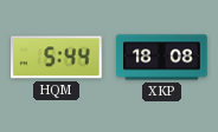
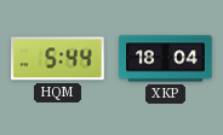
XKP: 18:08 -> 18:04
